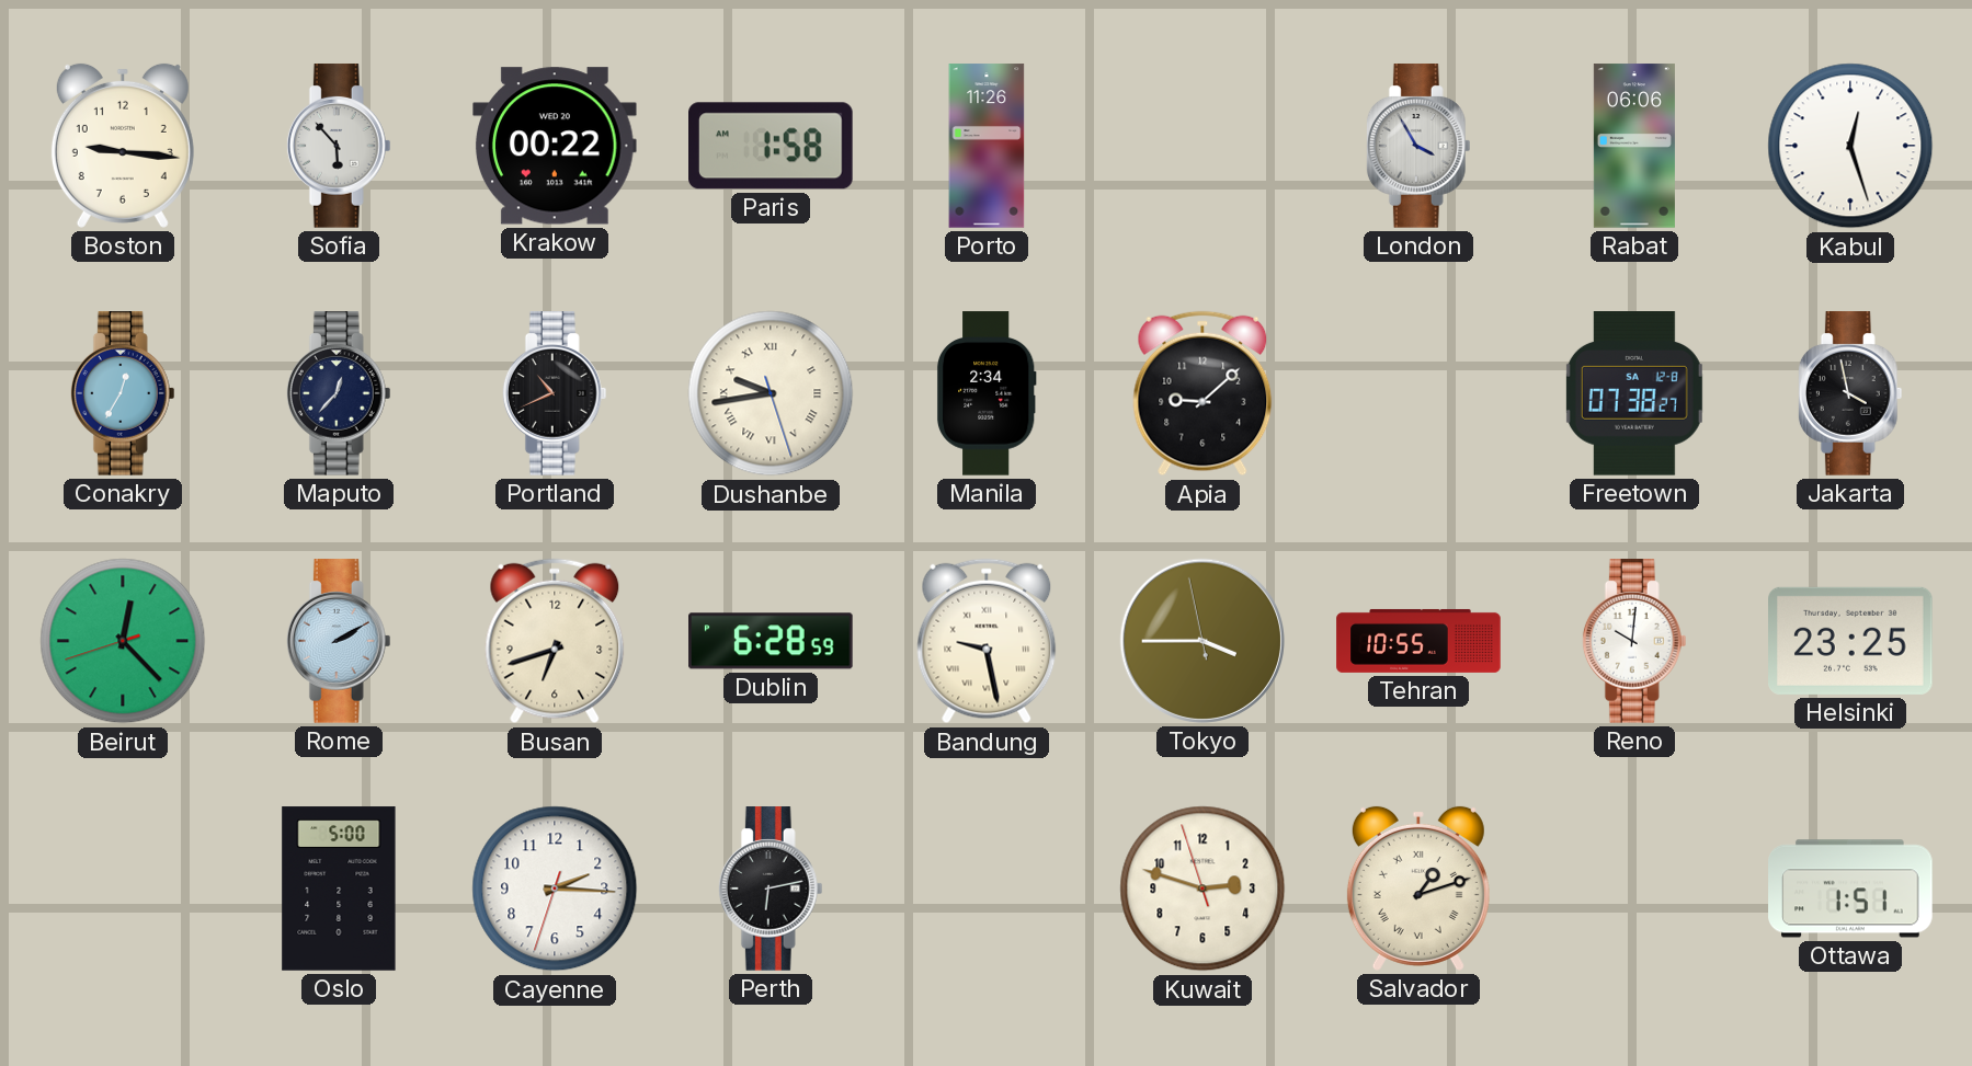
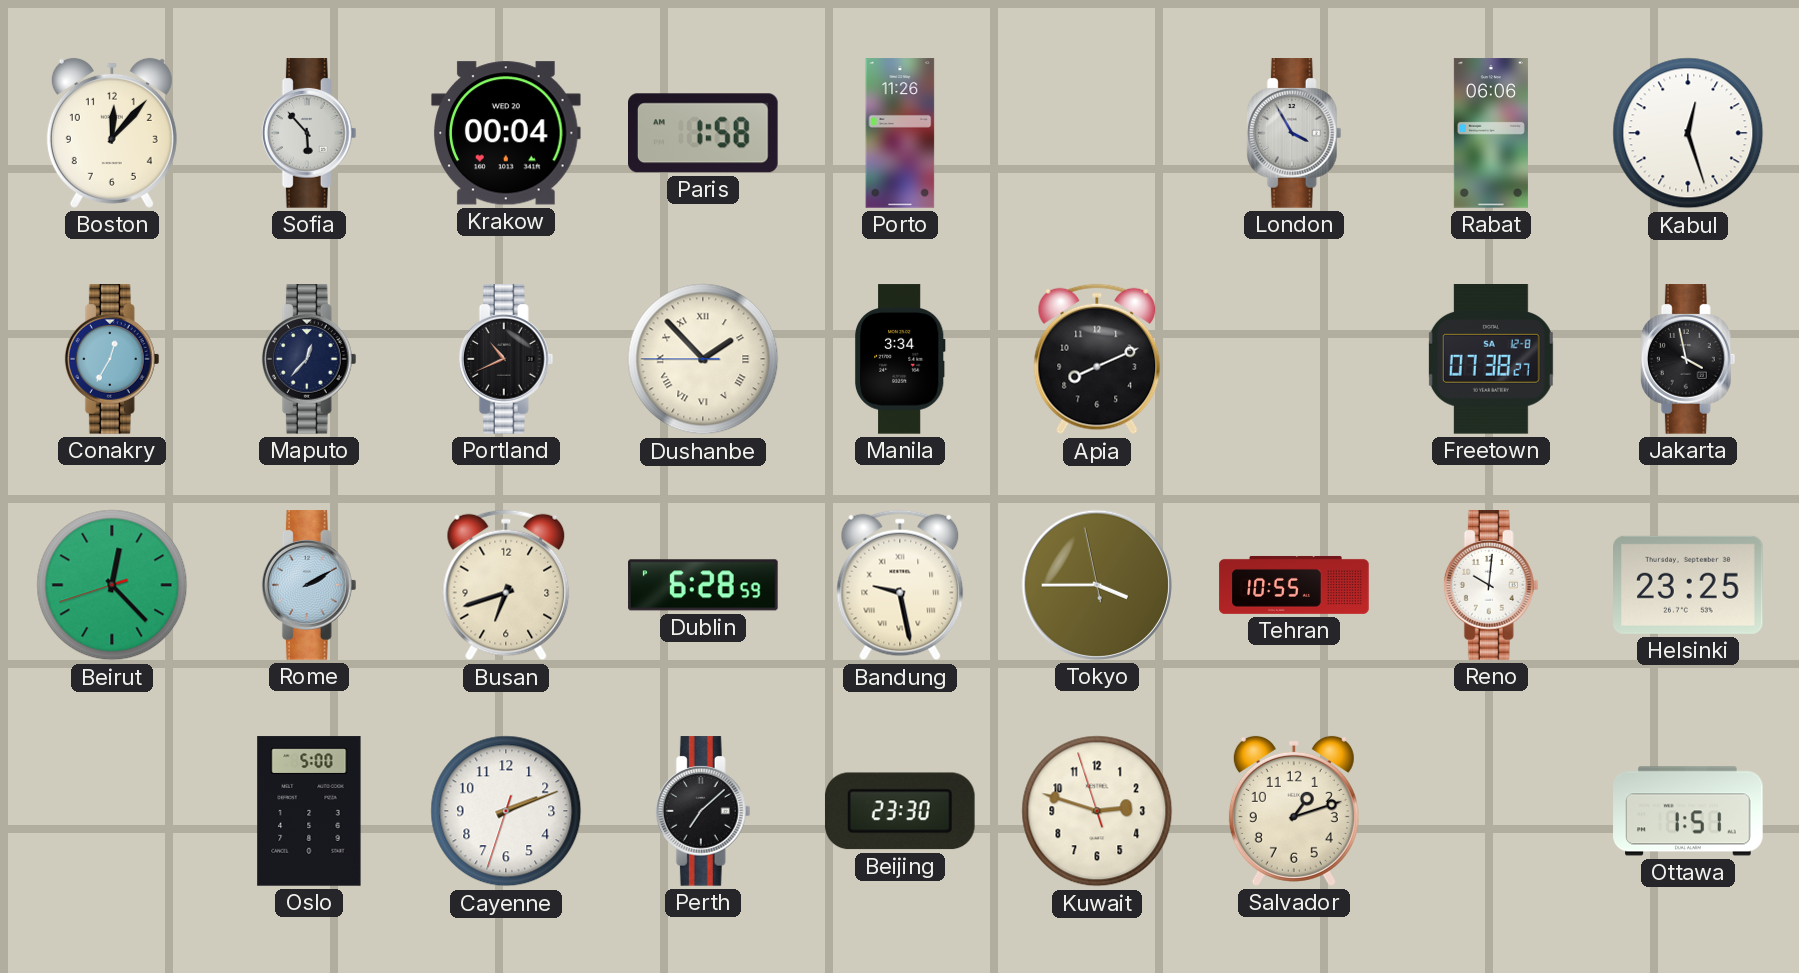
Boston: 9:16 -> 12:07
Krakow: 00:22 -> 00:04
Dushanbe: 9:43 -> 1:52
Manila: 2:34 -> 3:34
Apia: 9:08 -> 8:11
Cayenne: 2:15 -> 2:11
Perth: 6:13 -> 7:08
Beijing: none -> 23:30
Salvador numerals: Roman -> Arabic
